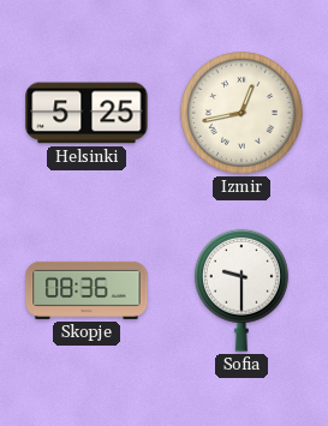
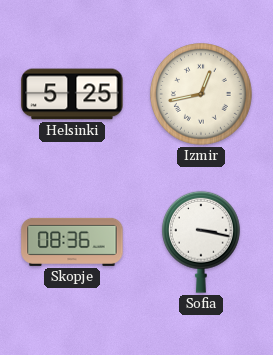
Sofia: 9:30 -> 3:17
